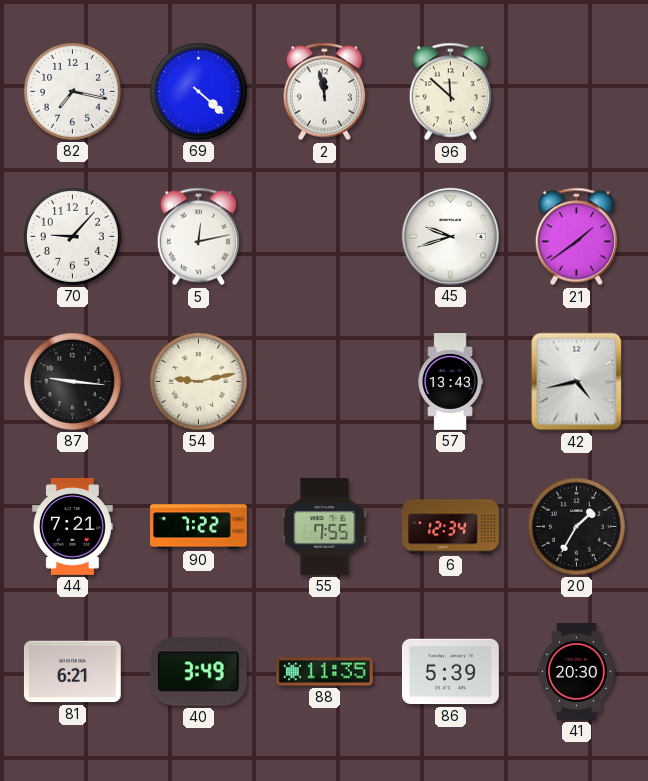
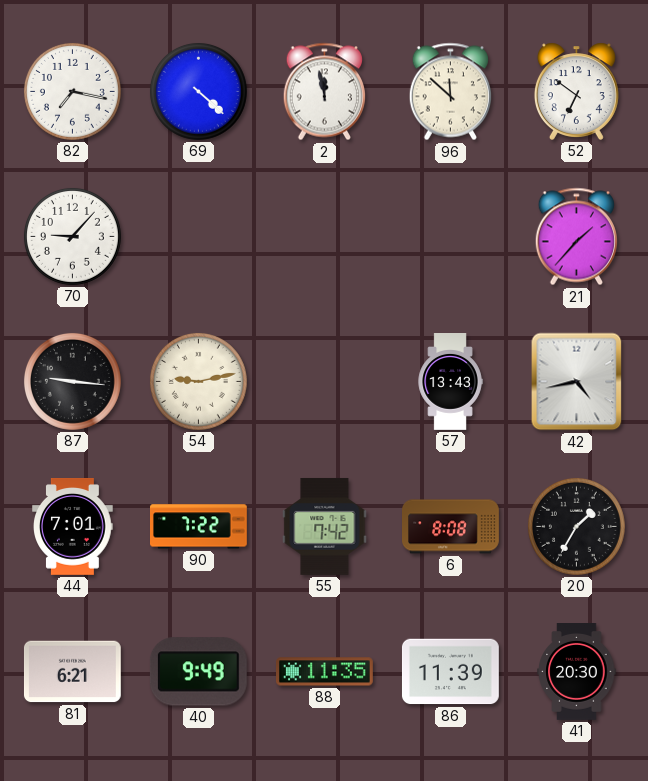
52: none -> 6:51
5: 12:13 -> none
45: 9:42 -> none
21: 1:39 -> 1:37
44: 7:21 -> 7:01
55: 7:55 -> 7:42
6: 12:34 -> 8:08
40: 3:49 -> 9:49
86: 5:39 -> 11:39
